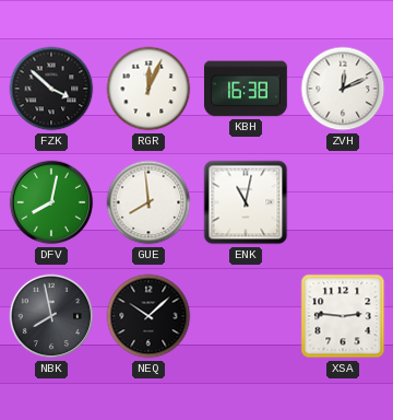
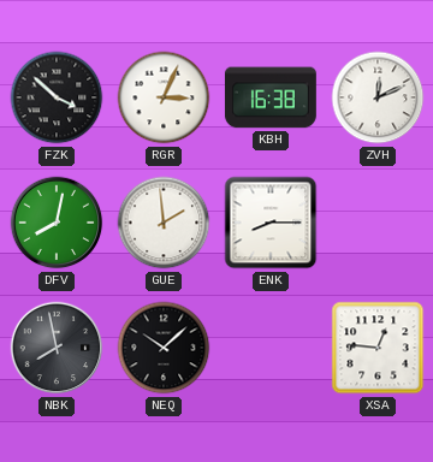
RGR: 12:04 -> 3:04
GUE: 7:59 -> 1:59
ENK: 11:02 -> 8:15
XSA: 2:46 -> 12:46
